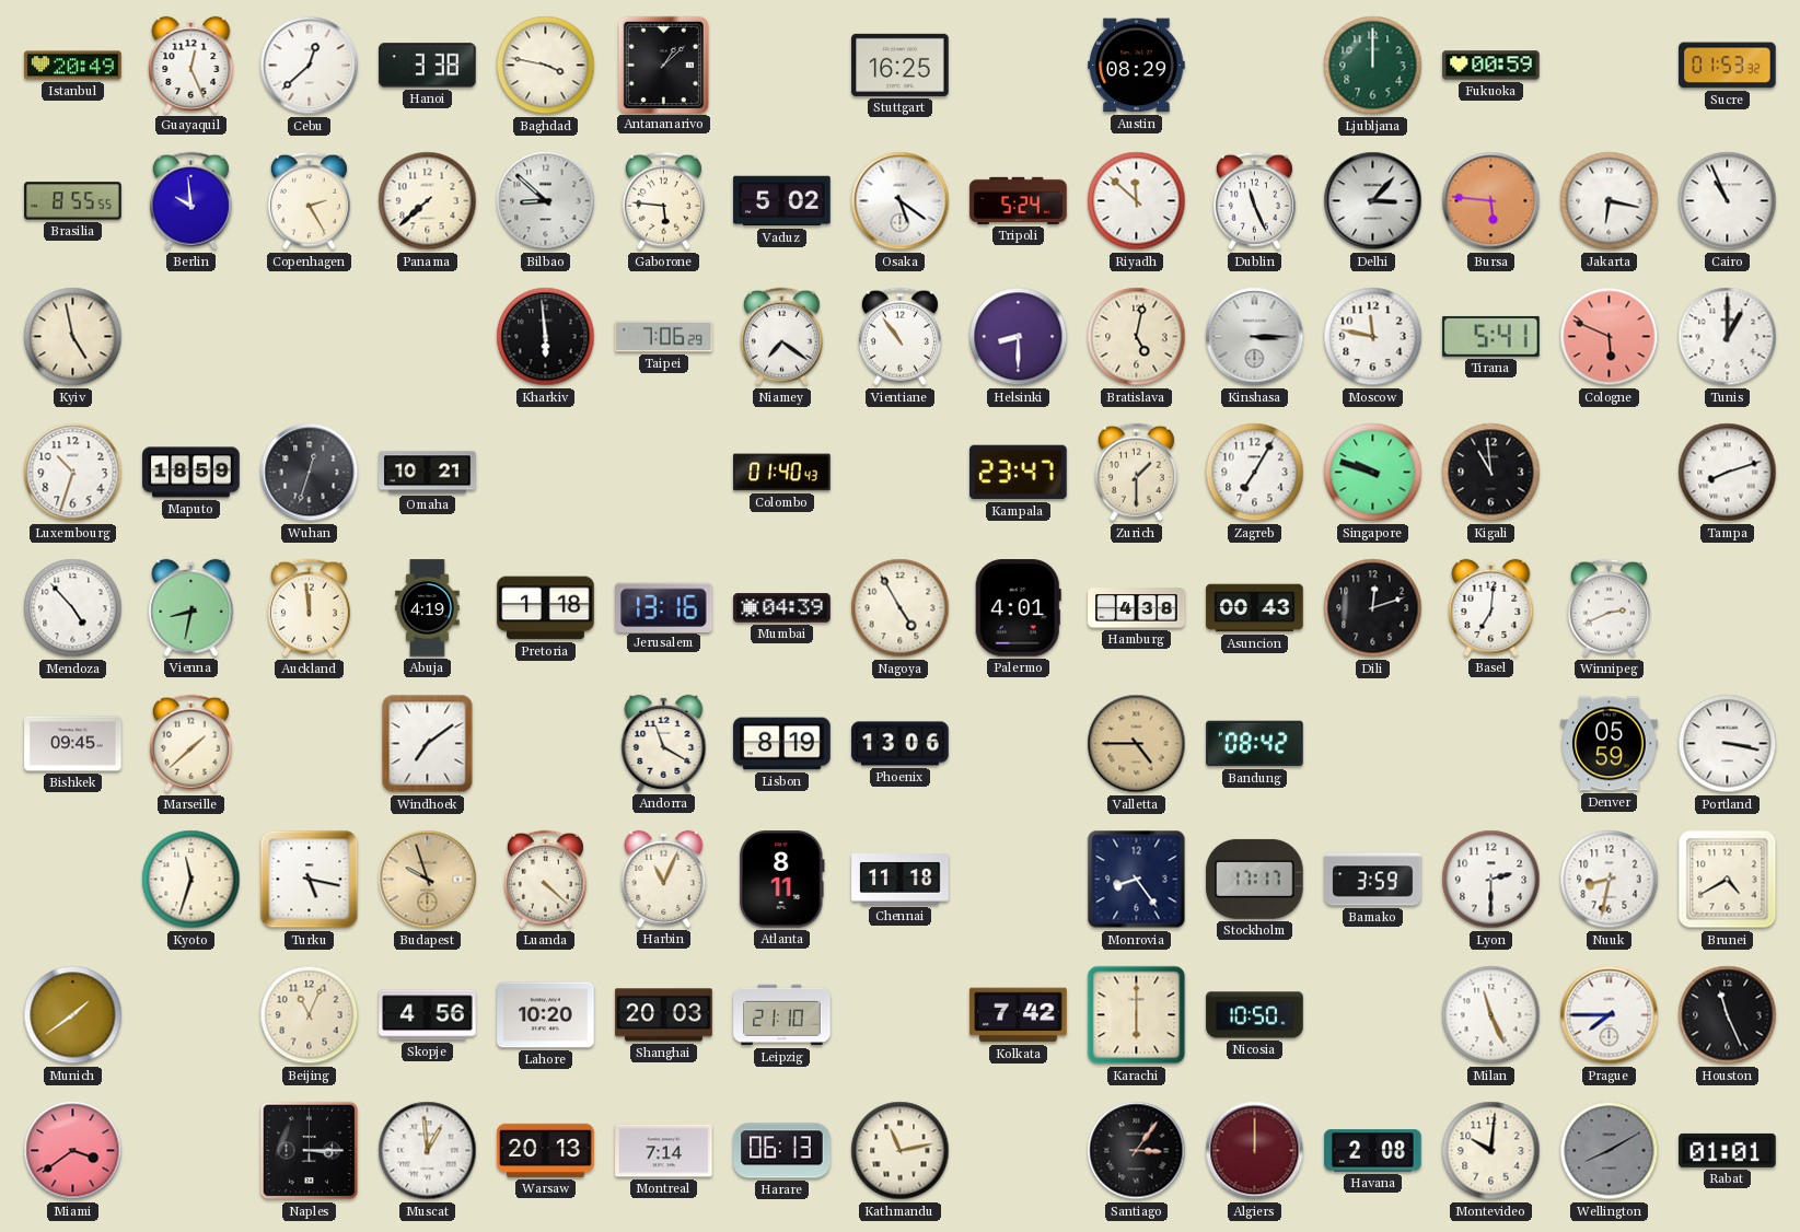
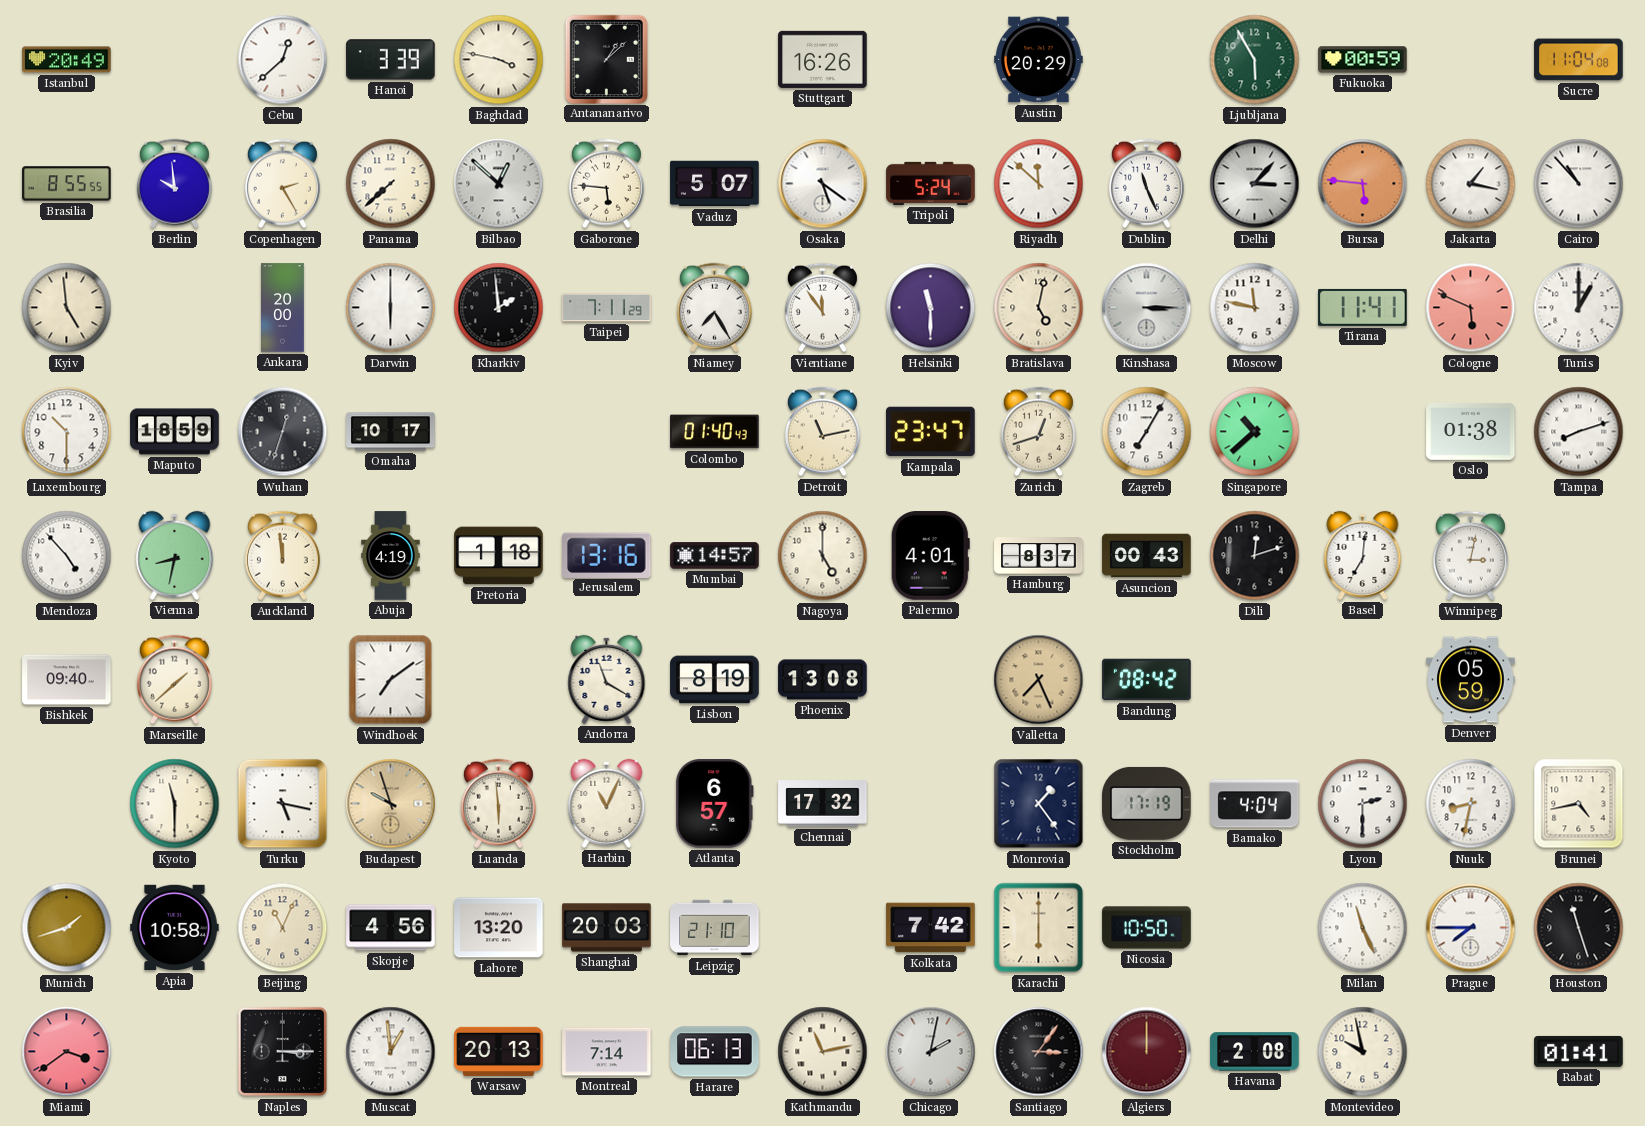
Guayaquil: 12:26 -> none
Hanoi: 3:38 -> 3:39
Stuttgart: 16:25 -> 16:26
Austin: 08:29 -> 20:29
Ljubljana: 12:00 -> 5:55
Sucre: 01:53 -> 11:04
Bilbao: 8:52 -> 12:52
Vaduz: 5:02 -> 5:07
Jakarta: 6:17 -> 1:17
Cairo: 10:56 -> 10:53
Kyiv: 4:58 -> 4:59
Ankara: none -> 20:00
Darwin: none -> 6:00
Kharkiv: 5:59 -> 1:59
Taipei: 7:06 -> 7:11
Niamey: 7:21 -> 7:25
Vientiane: 10:54 -> 11:54
Helsinki: 8:30 -> 11:30
Tirana: 5:41 -> 11:41
Luxembourg: 10:33 -> 10:30
Omaha: 10:21 -> 10:17
Detroit: none -> 11:13
Zurich: 1:30 -> 12:42
Singapore: 9:48 -> 10:38
Kigali: 10:59 -> none
Oslo: none -> 01:38
Mumbai: 04:39 -> 14:57
Nagoya: 4:55 -> 5:00
Hamburg: 4:38 -> 8:37
Winnipeg: 2:41 -> 3:02
Bishkek: 09:45 -> 09:40
Phoenix: 13:06 -> 13:08
Valletta: 4:45 -> 7:26
Portland: 3:17 -> none
Kyoto: 11:33 -> 11:30
Luanda: 4:22 -> 5:59
Atlanta: 8:11 -> 6:57
Chennai: 11:18 -> 17:32
Monrovia: 8:24 -> 1:24
Stockholm: 17:17 -> 17:19
Bamako: 3:59 -> 4:04
Brunei: 4:40 -> 4:43
Munich: 1:39 -> 1:42
Apia: none -> 10:58
Lahore: 10:20 -> 13:20
Houston: 11:26 -> 11:27
Chicago: none -> 2:02
Montevideo: 10:01 -> 9:58
Wellington: 8:10 -> none
Rabat: 01:01 -> 01:41
